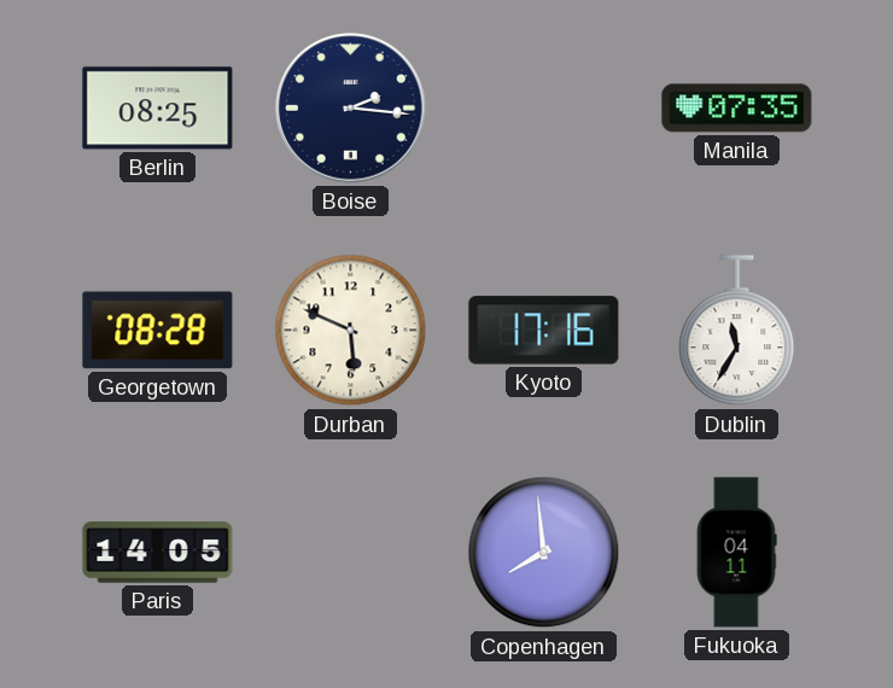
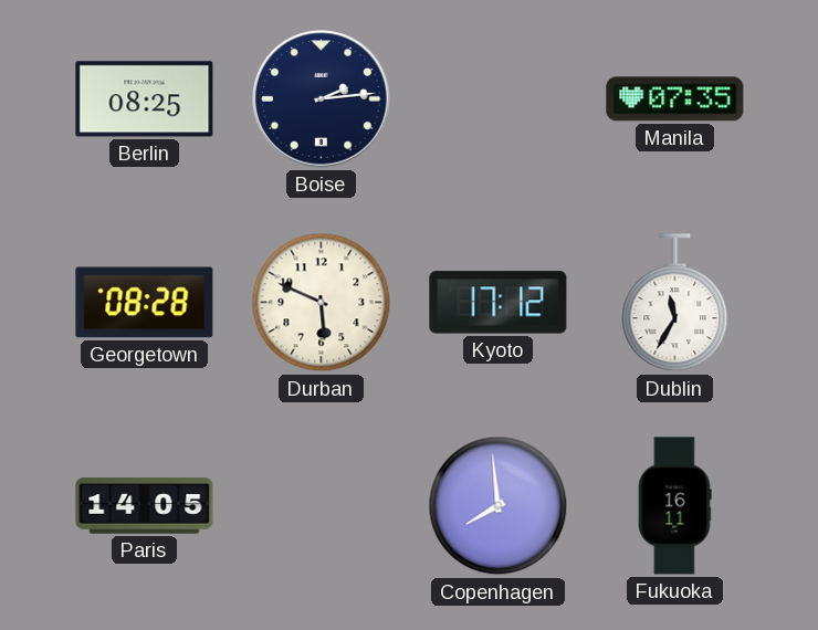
Boise: 2:16 -> 2:14
Kyoto: 17:16 -> 17:12
Fukuoka: 04:11 -> 16:11
